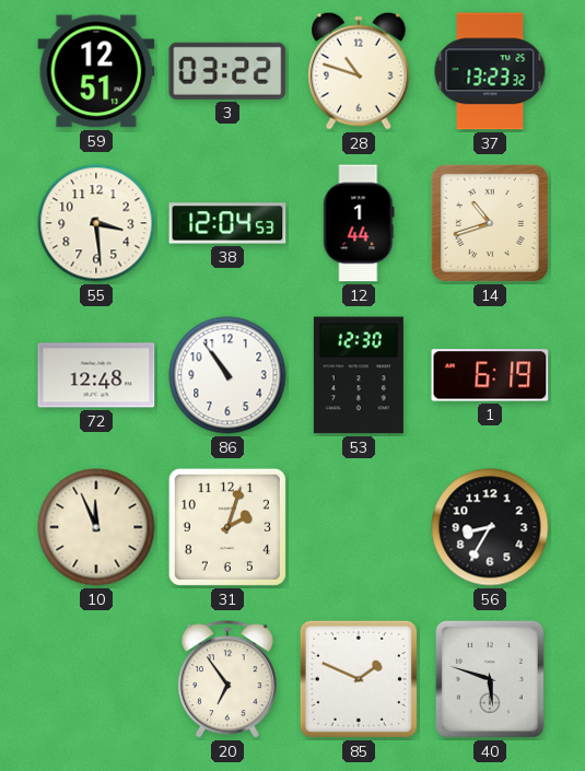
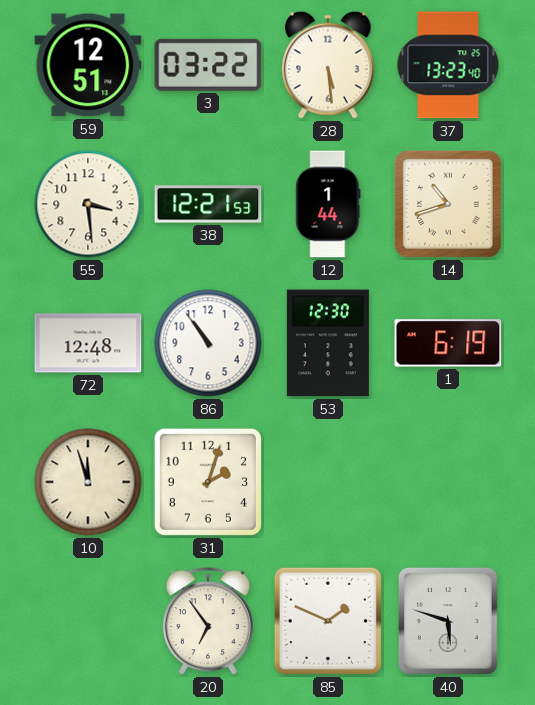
28: 10:48 -> 5:29
37: 13:23:32 -> 13:23:40
38: 12:04 -> 12:21
10: 11:56 -> 11:57
56: 8:35 -> none
